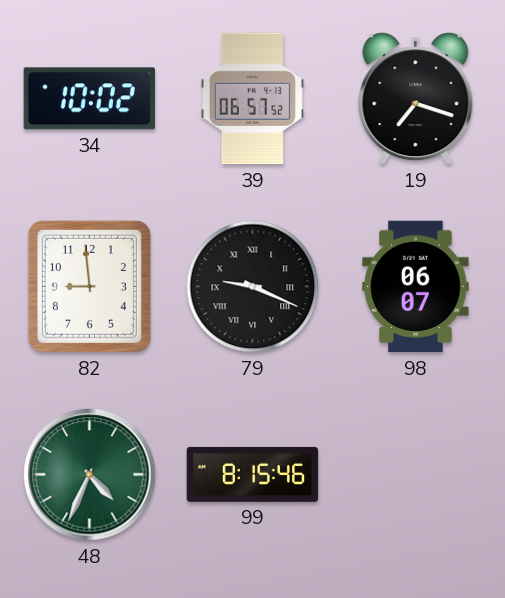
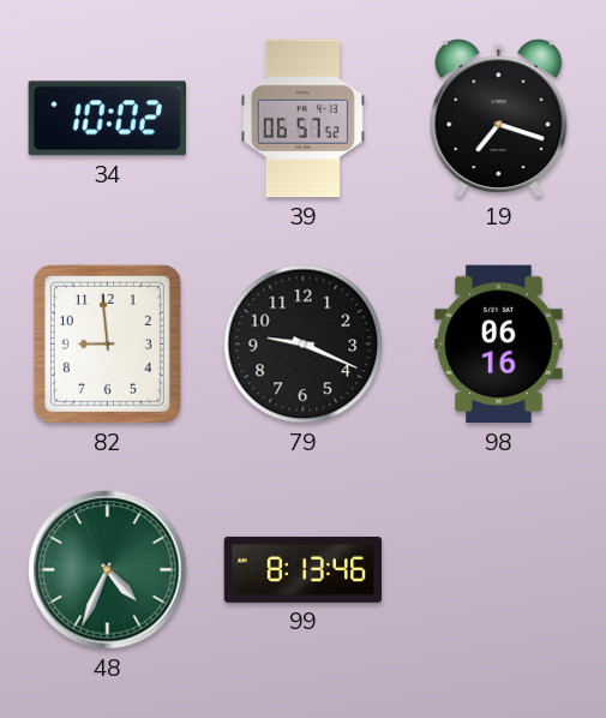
79 numerals: Roman -> Arabic
98: 06:07 -> 06:16
99: 8:15 -> 8:13
